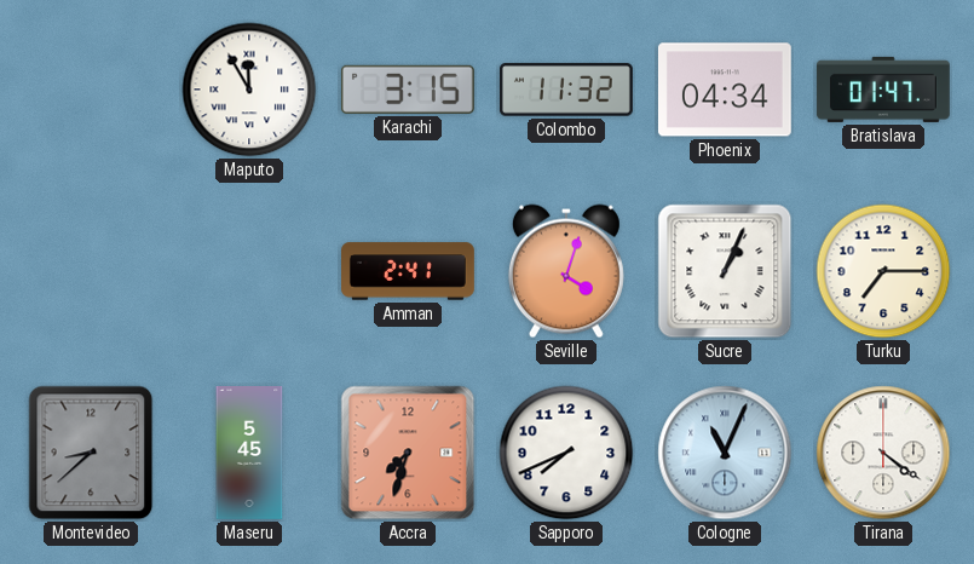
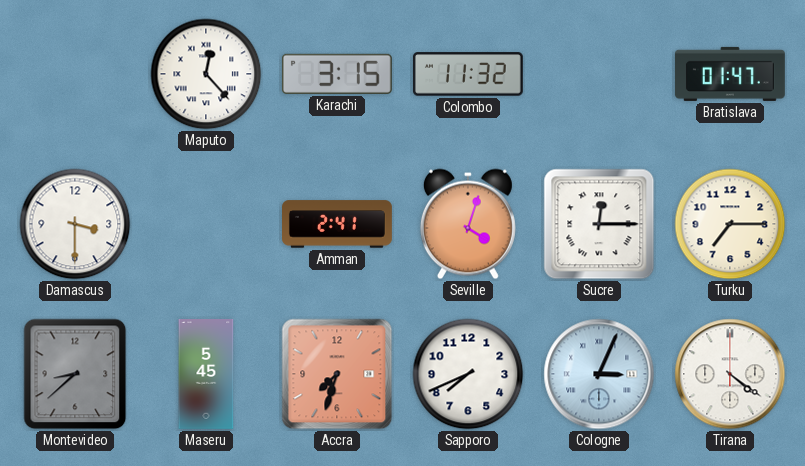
Maputo: 11:55 -> 12:23
Phoenix: 04:34 -> none
Damascus: none -> 3:30
Sucre: 1:04 -> 12:15
Cologne: 11:04 -> 3:04
